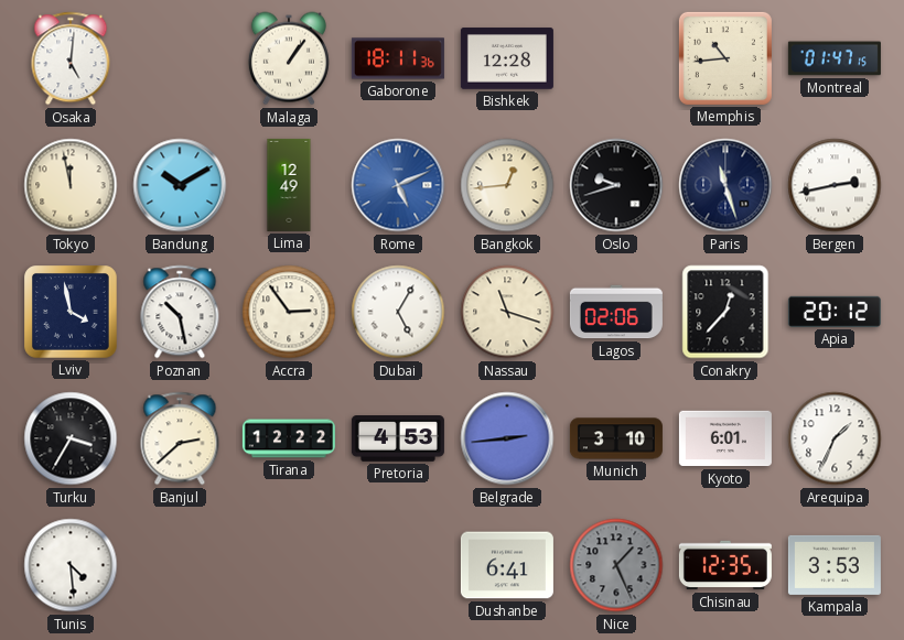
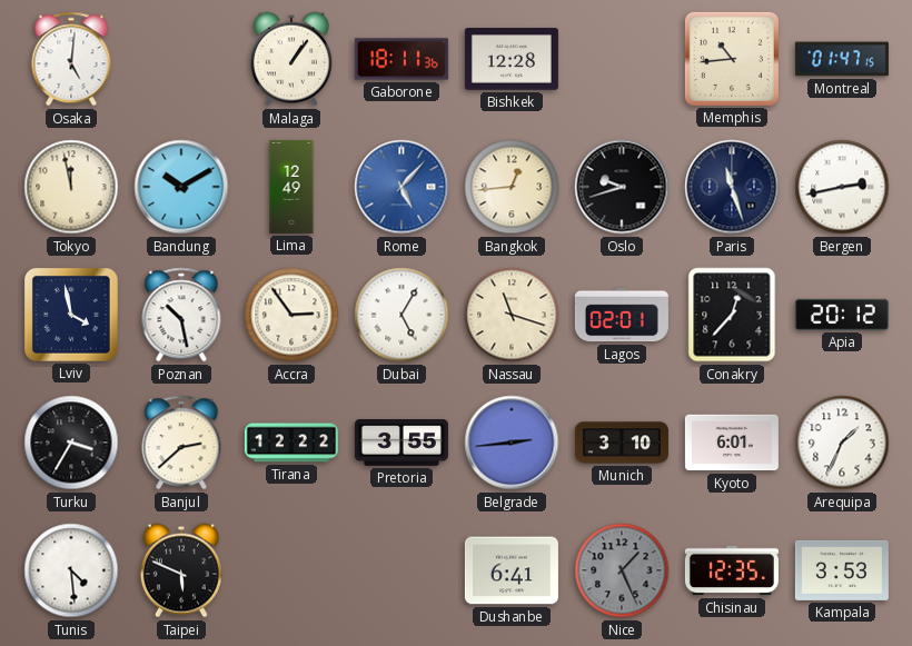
Rome: 5:11 -> 5:07
Lagos: 02:06 -> 02:01
Pretoria: 4:53 -> 3:55
Taipei: none -> 5:49
